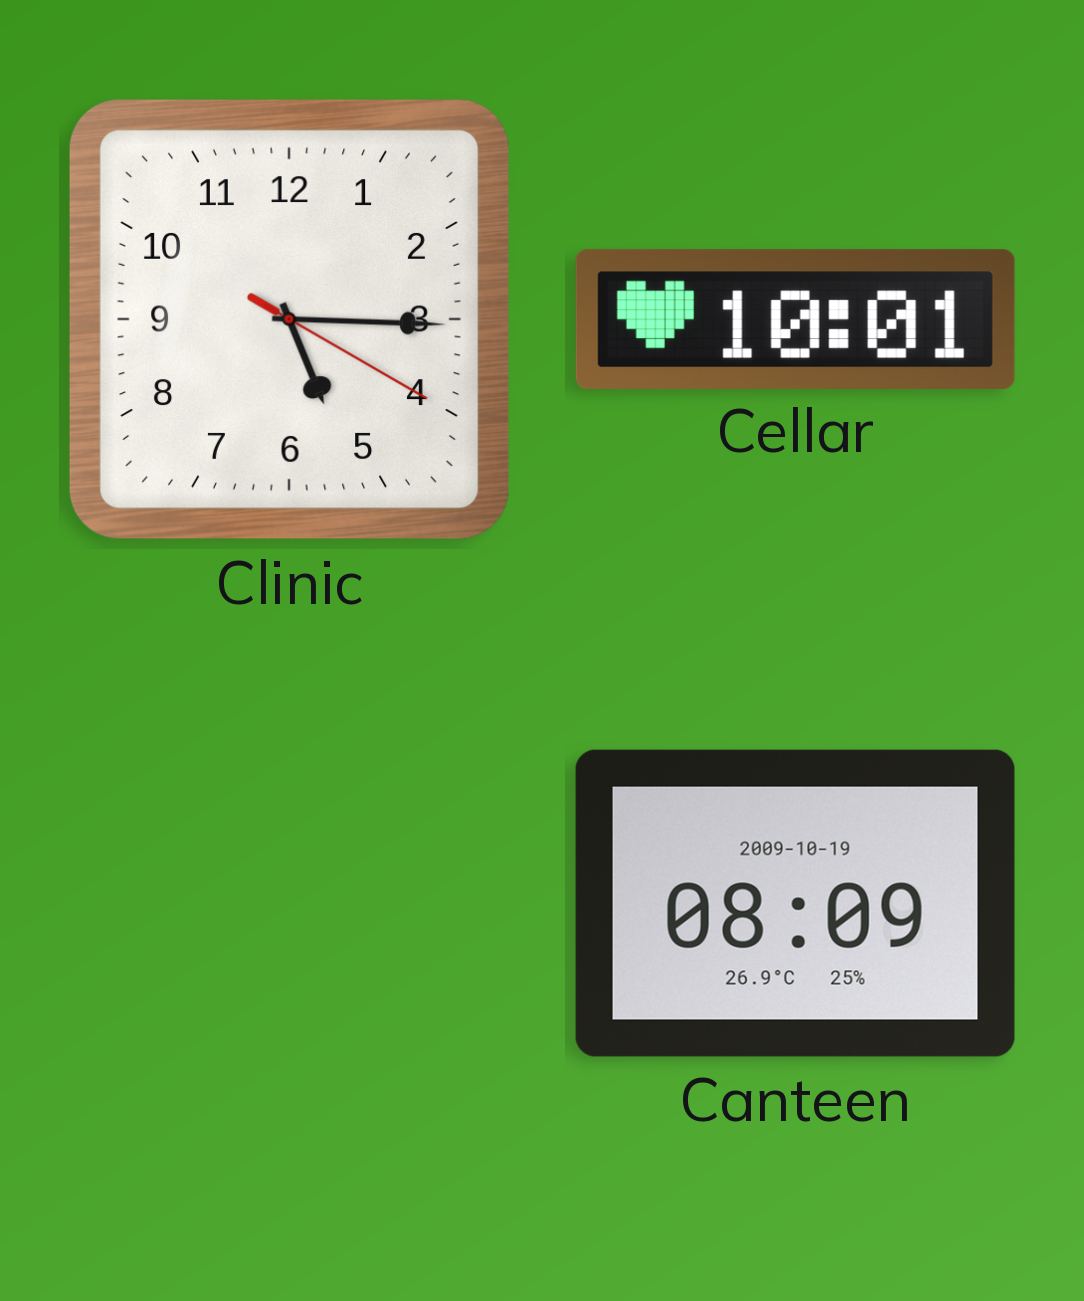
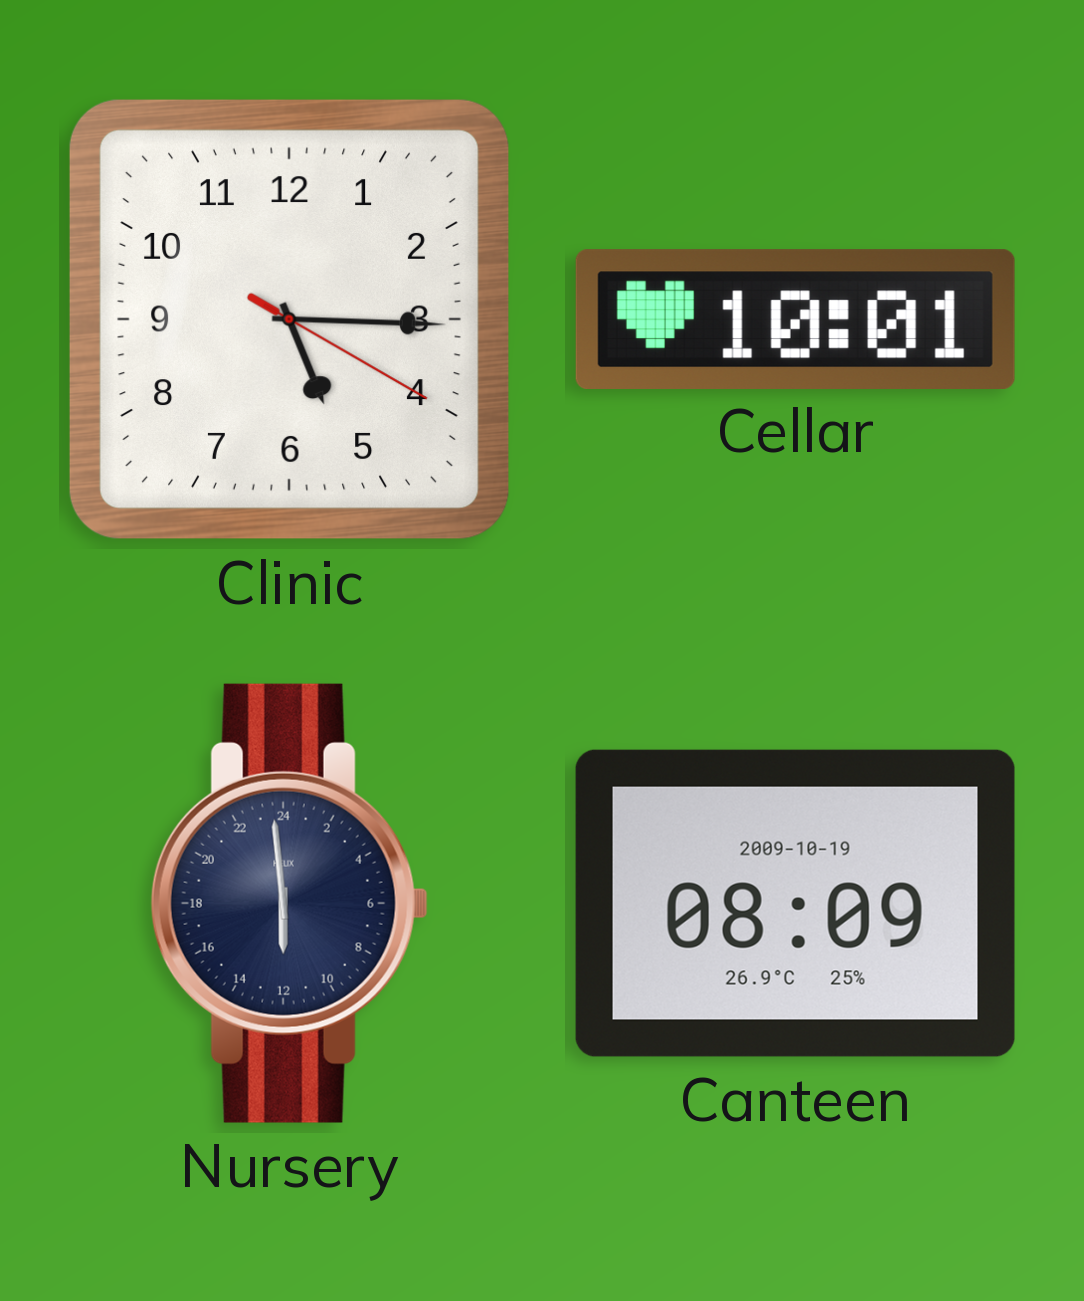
Nursery: none -> 11:59
